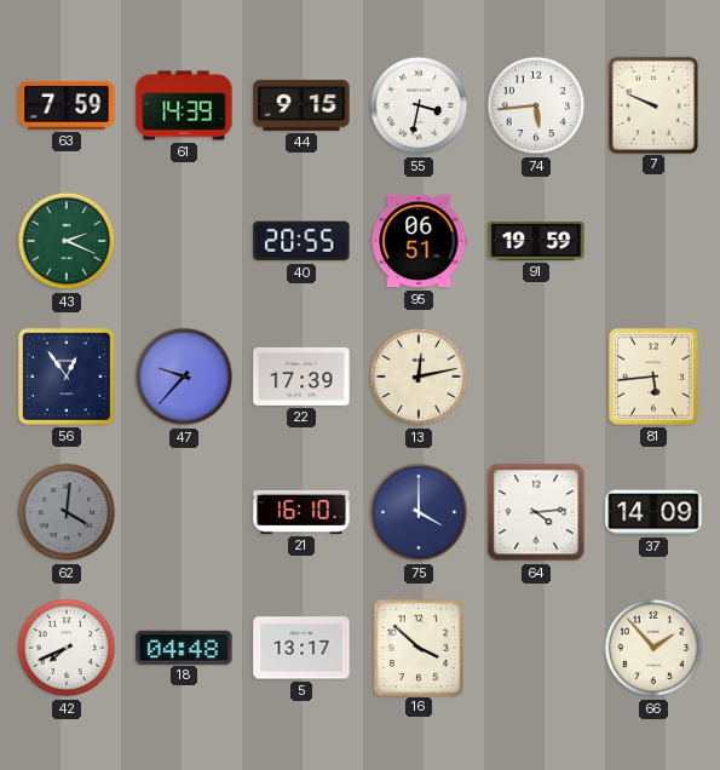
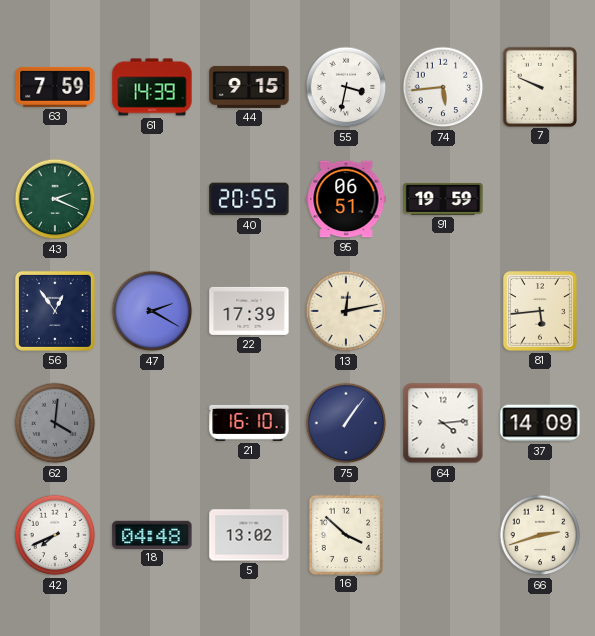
47: 9:37 -> 2:20
75: 4:00 -> 1:06
5: 13:17 -> 13:02
66: 1:53 -> 2:42
